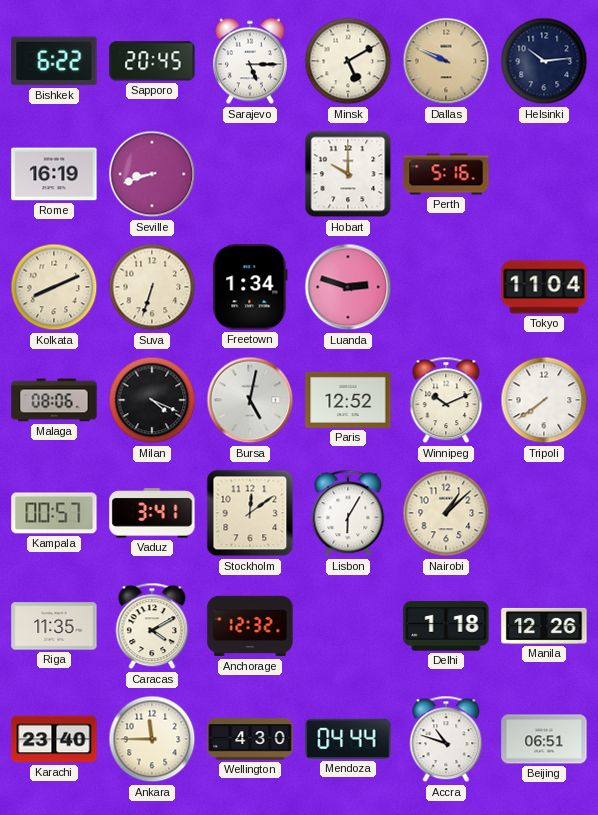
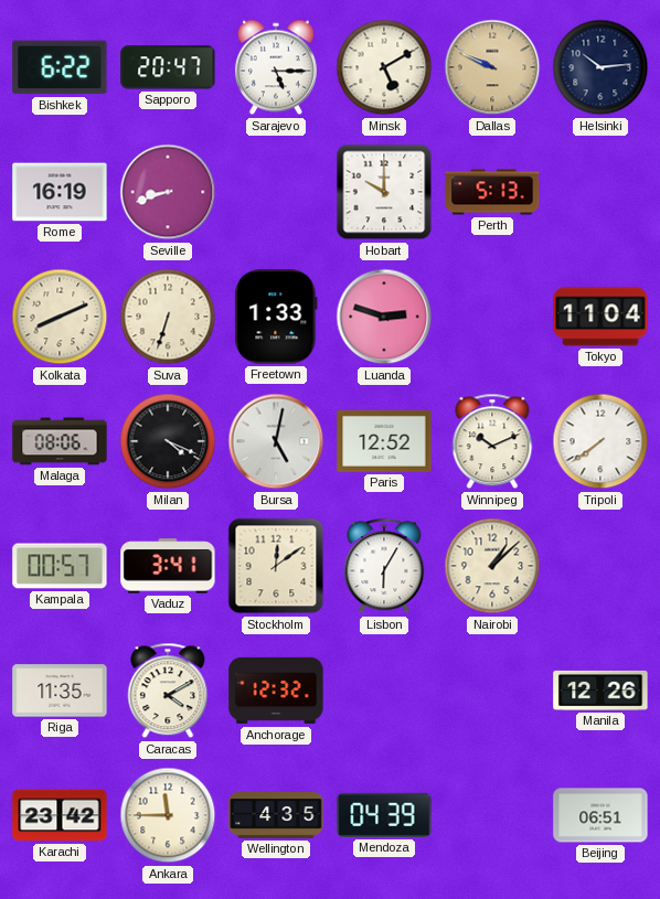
Sapporo: 20:45 -> 20:47
Perth: 5:16 -> 5:13
Freetown: 1:34 -> 1:33
Delhi: 1:18 -> none
Karachi: 23:40 -> 23:42
Wellington: 4:30 -> 4:35
Mendoza: 04:44 -> 04:39
Accra: 10:48 -> none
